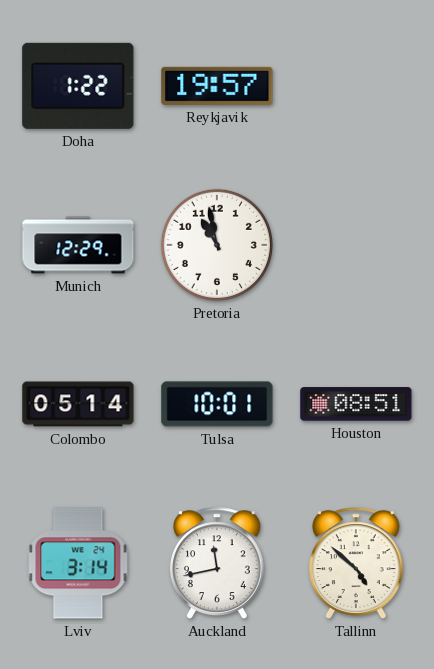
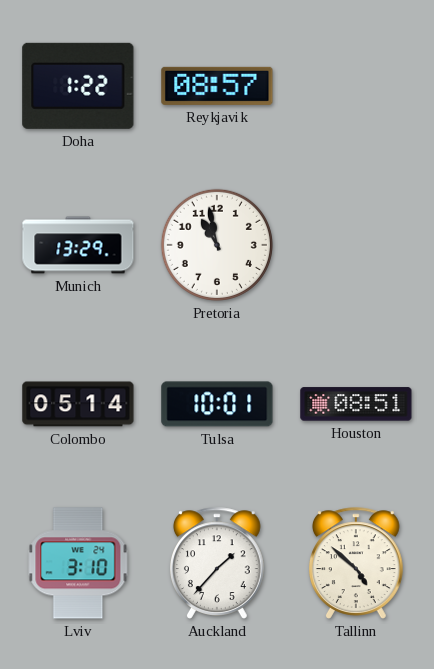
Reykjavik: 19:57 -> 08:57
Munich: 12:29 -> 13:29
Lviv: 3:14 -> 3:10
Auckland: 11:43 -> 1:37
